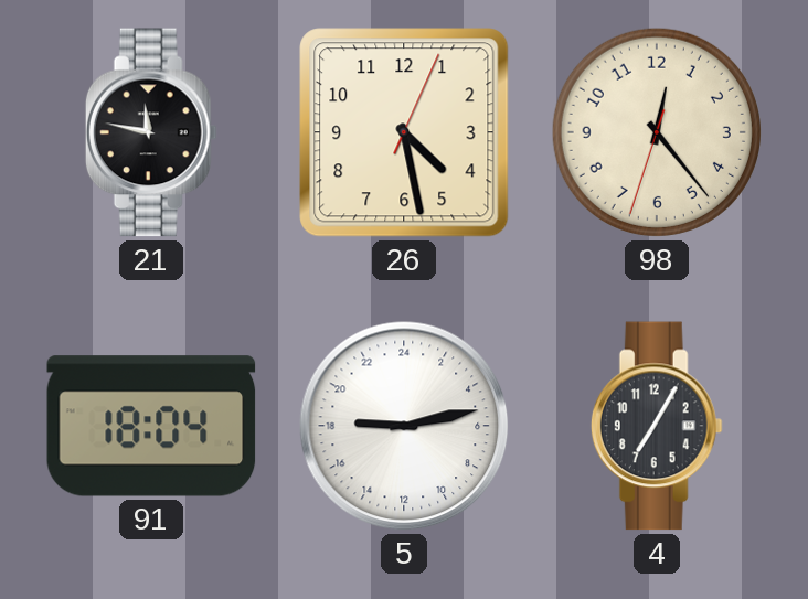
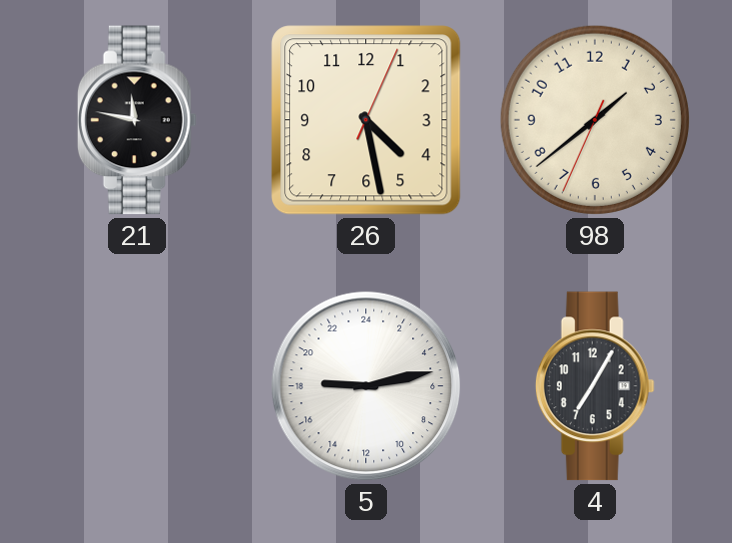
98: 12:23 -> 1:38
91: 18:04 -> none
